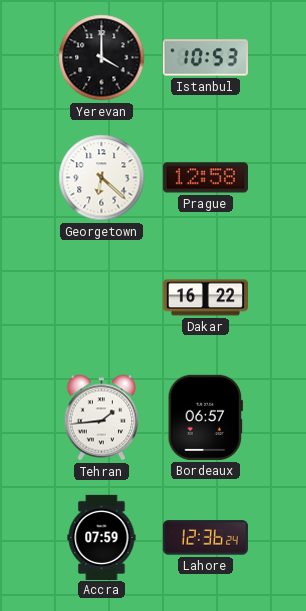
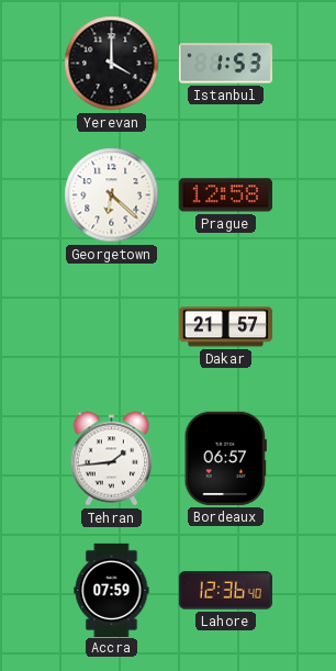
Istanbul: 10:53 -> 1:53
Dakar: 16:22 -> 21:57
Lahore: 12:36:24 -> 12:36:40
